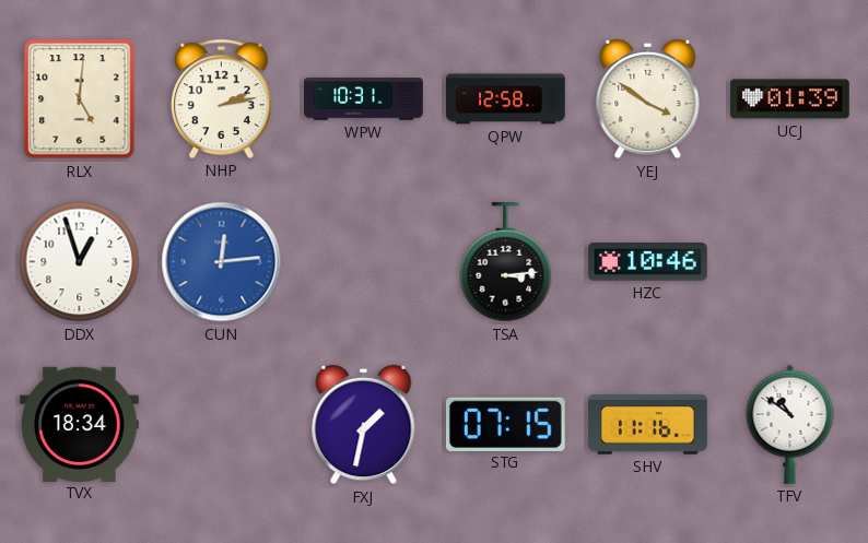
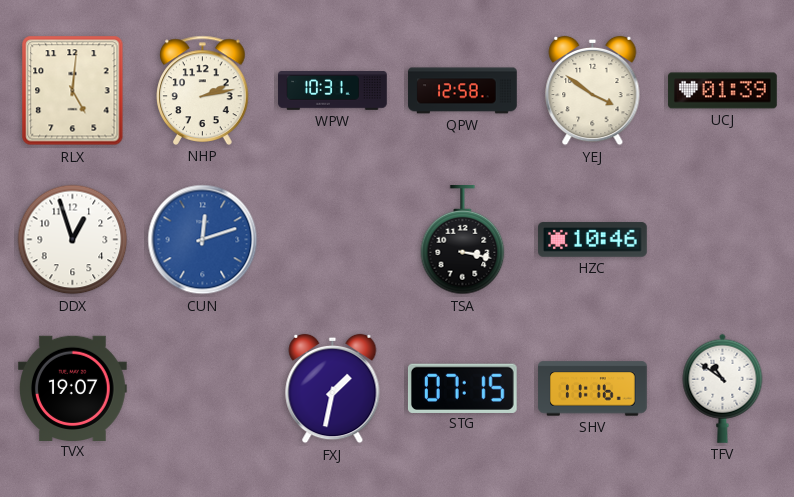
CUN: 12:14 -> 12:12
TSA: 3:14 -> 3:17
TVX: 18:34 -> 19:07
